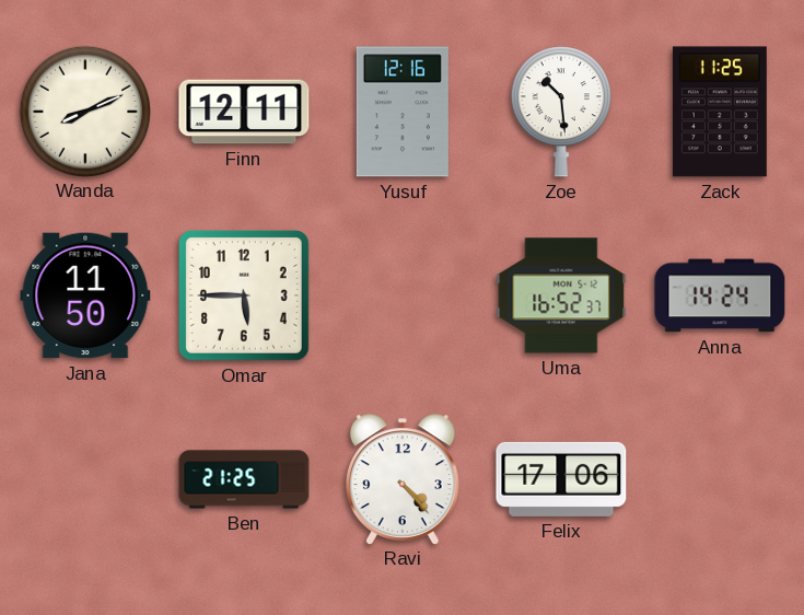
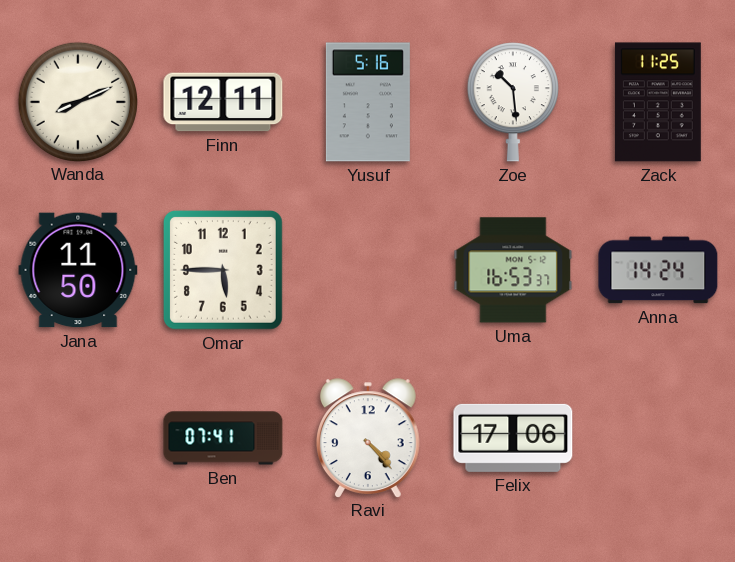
Yusuf: 12:16 -> 5:16
Uma: 16:52 -> 16:53
Ben: 21:25 -> 07:41
